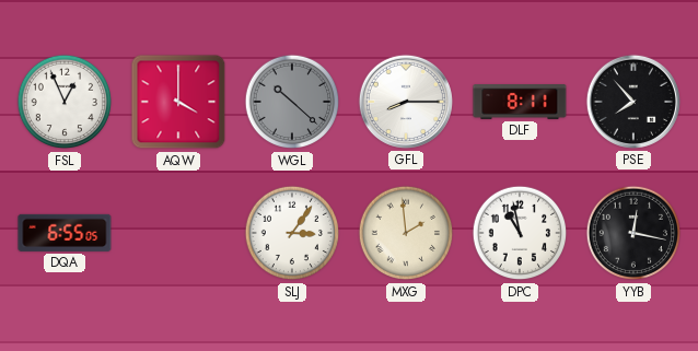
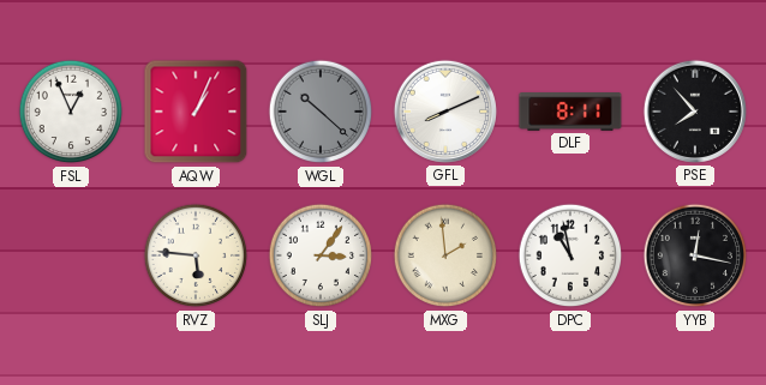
AQW: 4:00 -> 1:04
GFL: 8:15 -> 8:11
DQA: 6:55 -> none
RVZ: none -> 5:46
